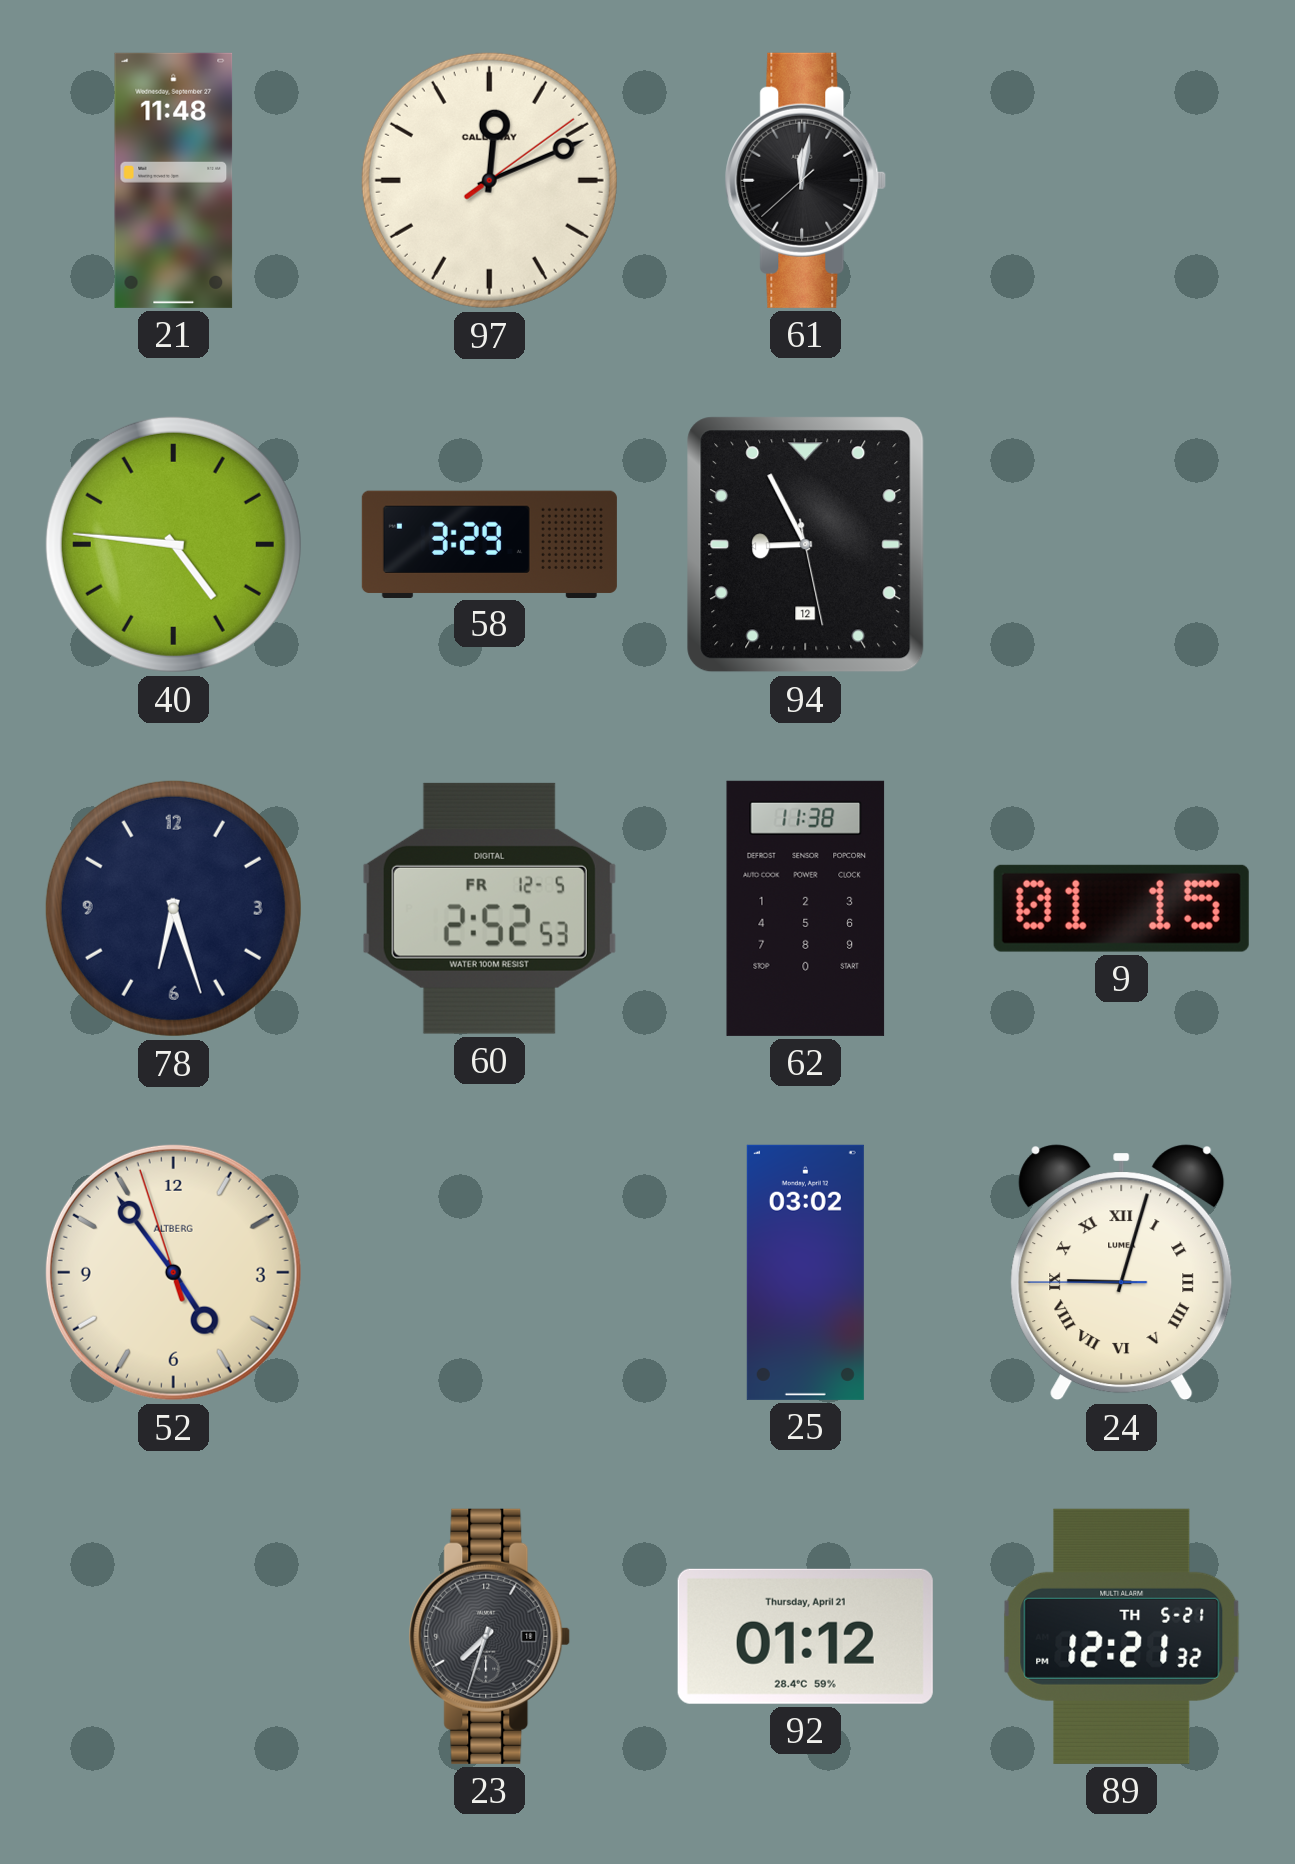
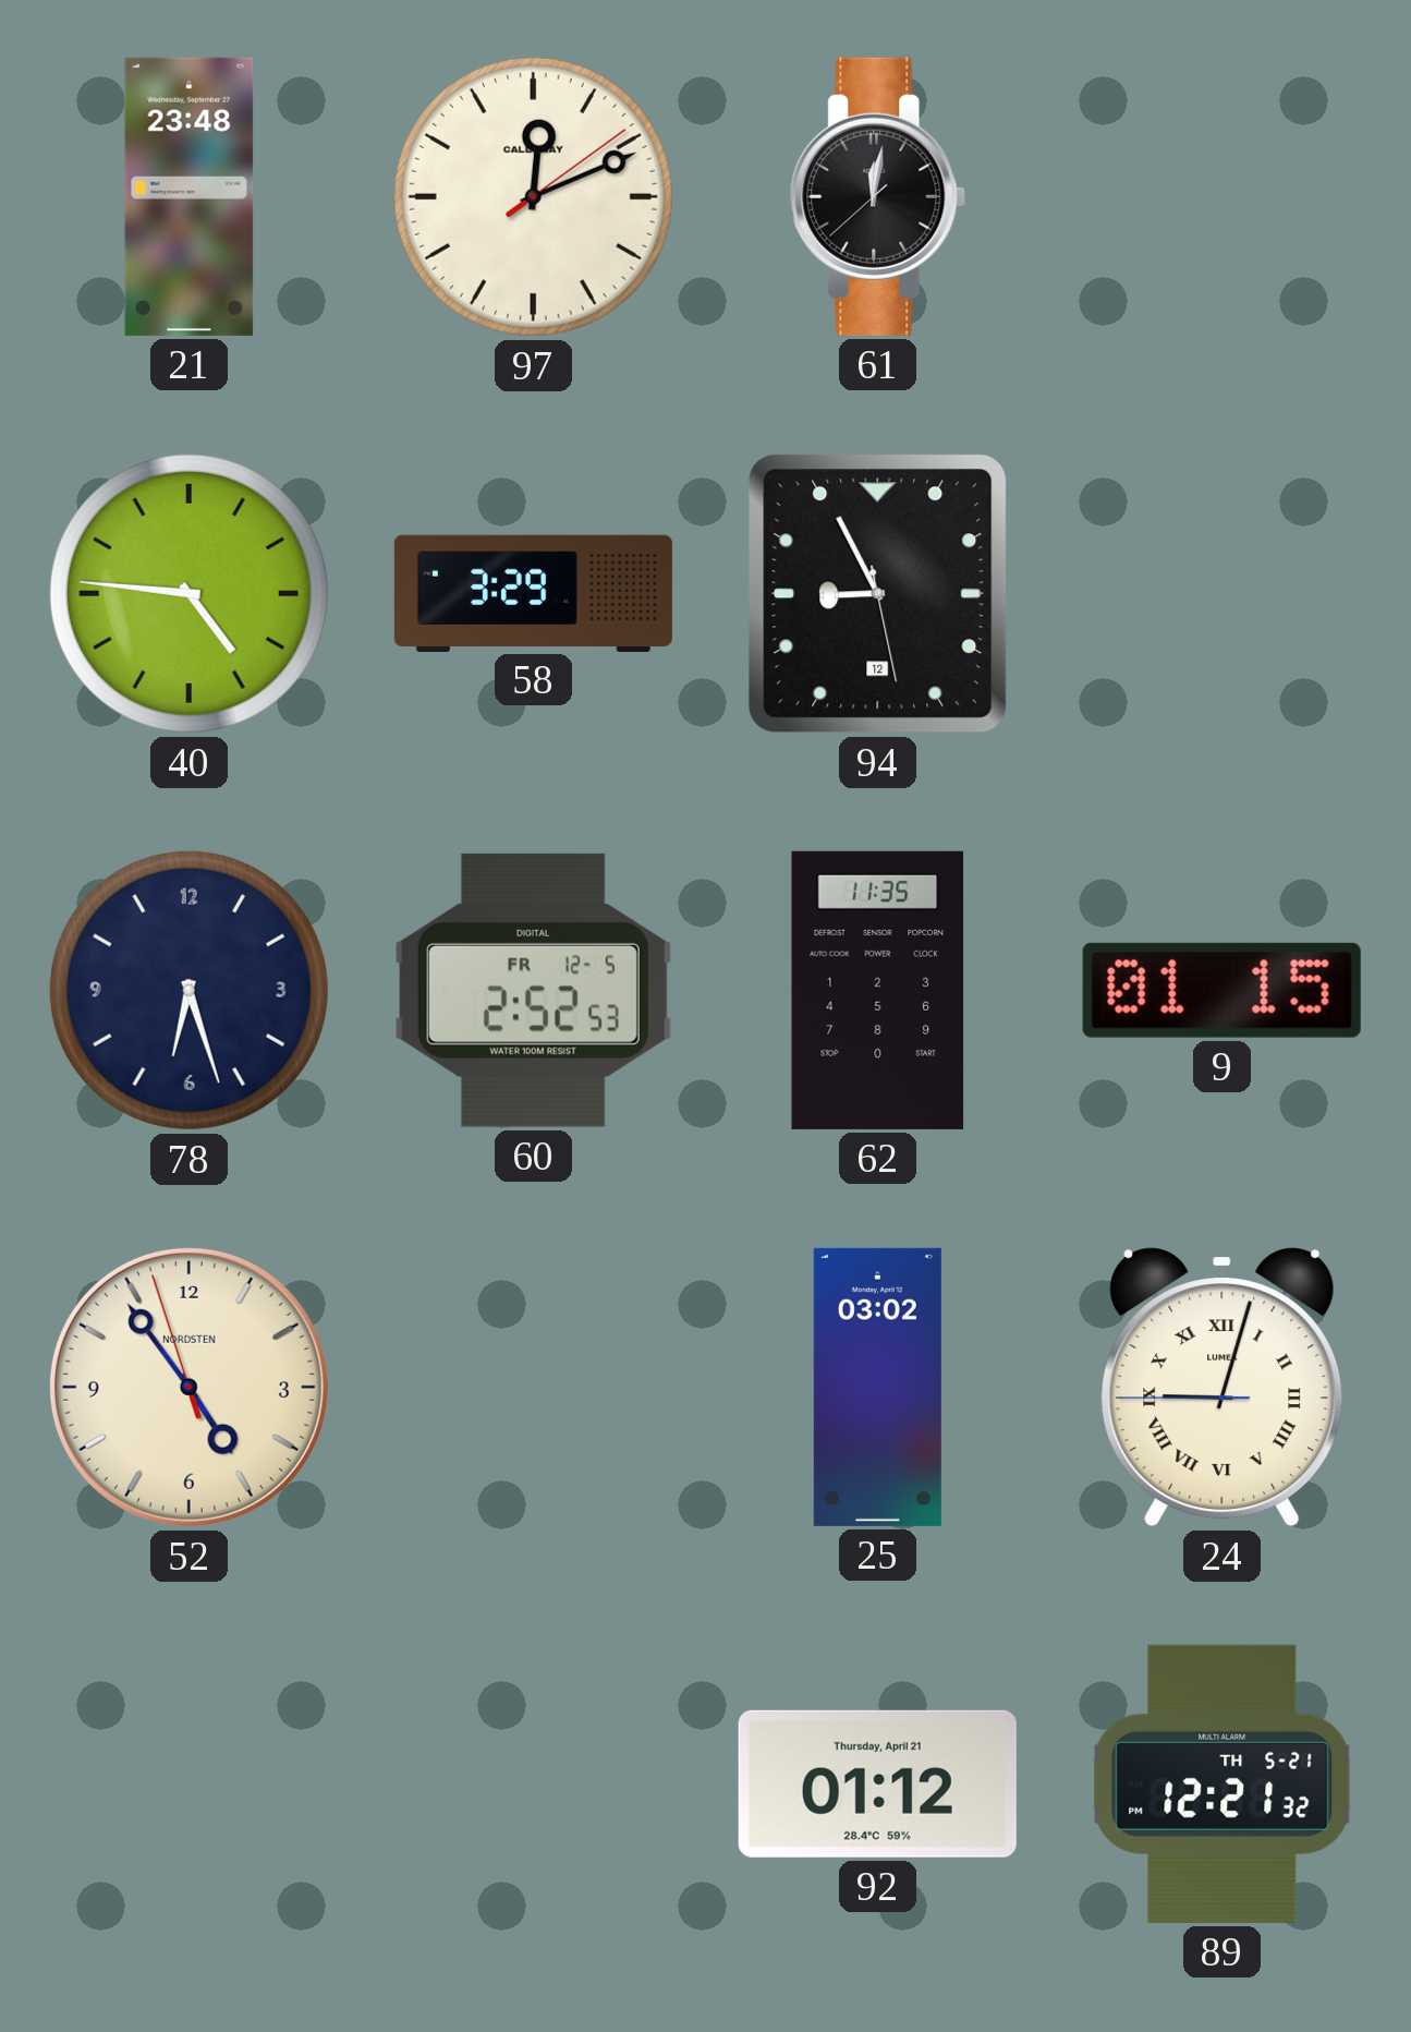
21: 11:48 -> 23:48
62: 11:38 -> 11:35
52 brand: ALTBERG -> NORDSTEN
23: 7:33 -> none
